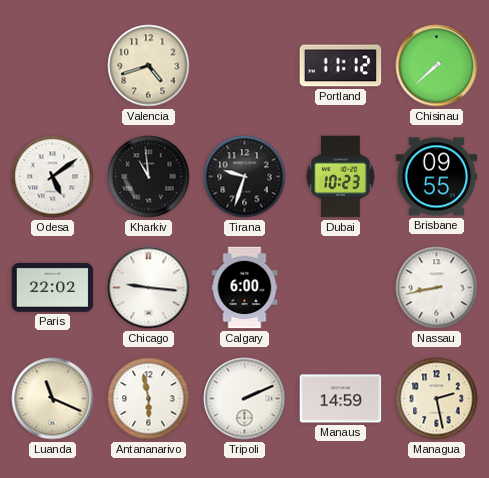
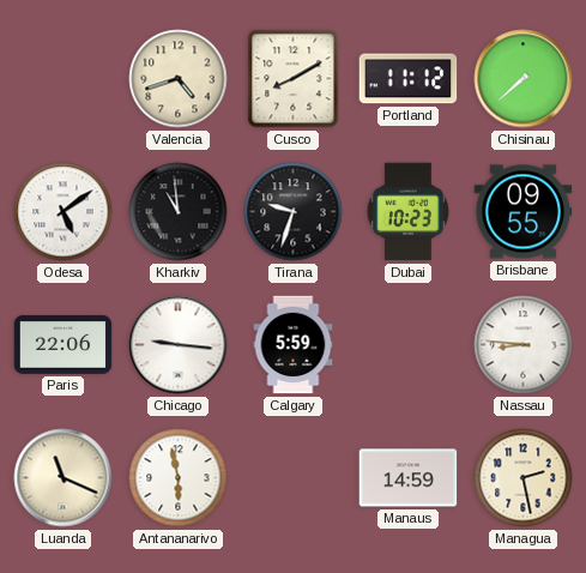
Cusco: none -> 8:10
Paris: 22:02 -> 22:06
Calgary: 6:00 -> 5:59
Nassau: 8:43 -> 8:46
Tripoli: 2:11 -> none
